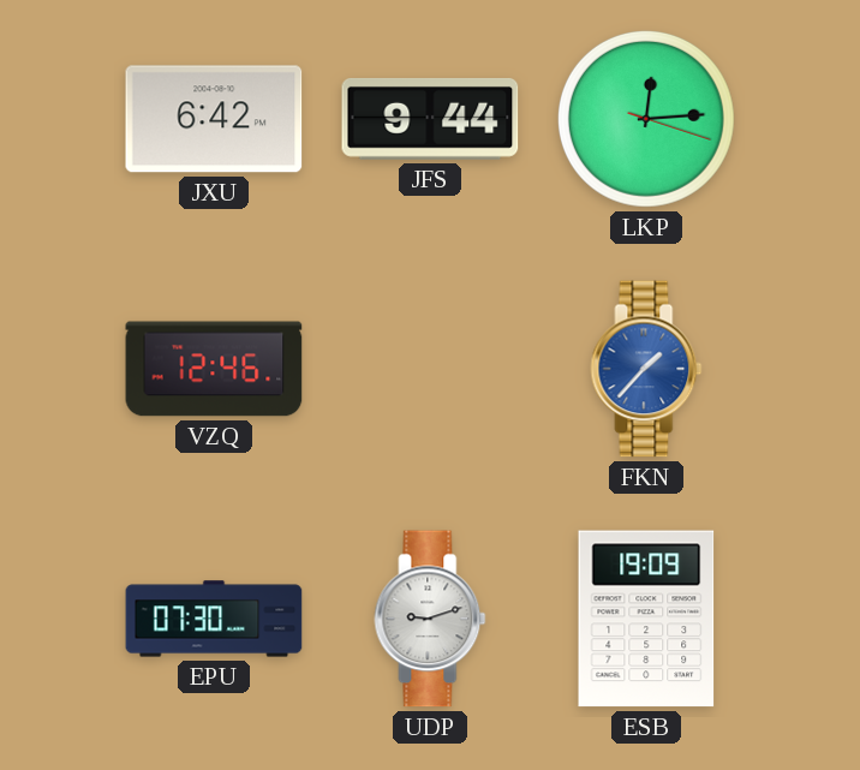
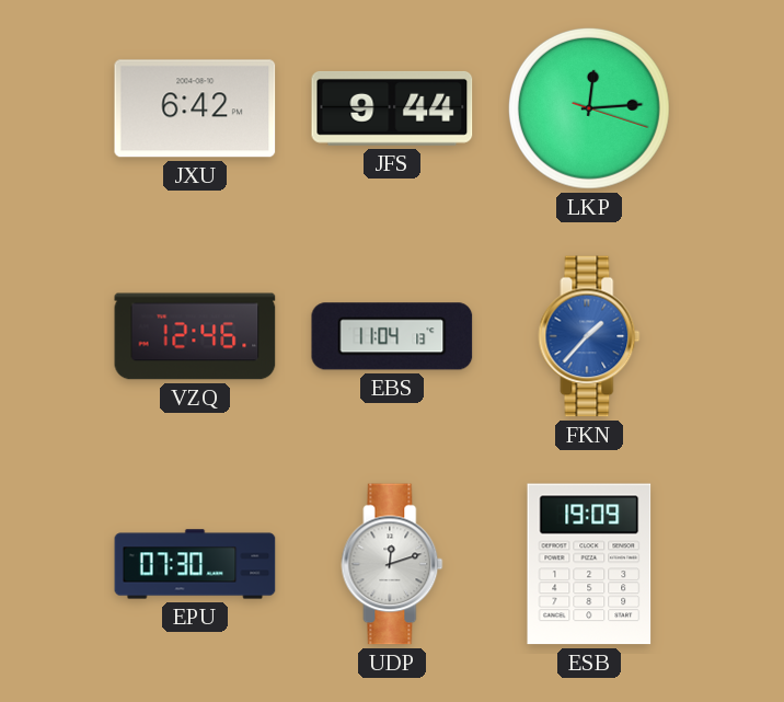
EBS: none -> 11:04
UDP: 9:12 -> 12:12
